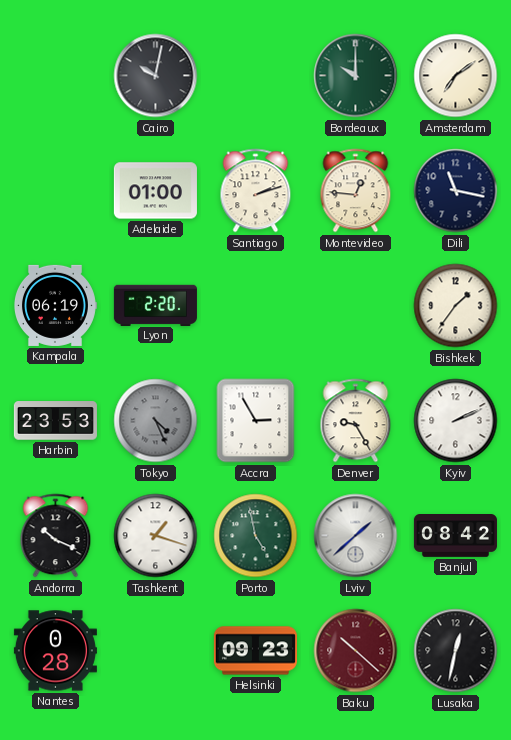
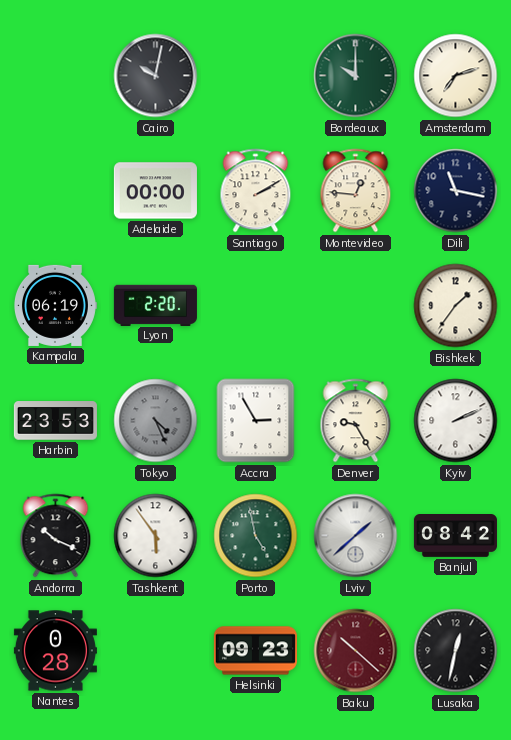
Amsterdam: 7:09 -> 7:12
Adelaide: 01:00 -> 00:00
Santiago: 2:12 -> 2:10
Tashkent: 1:18 -> 5:54
